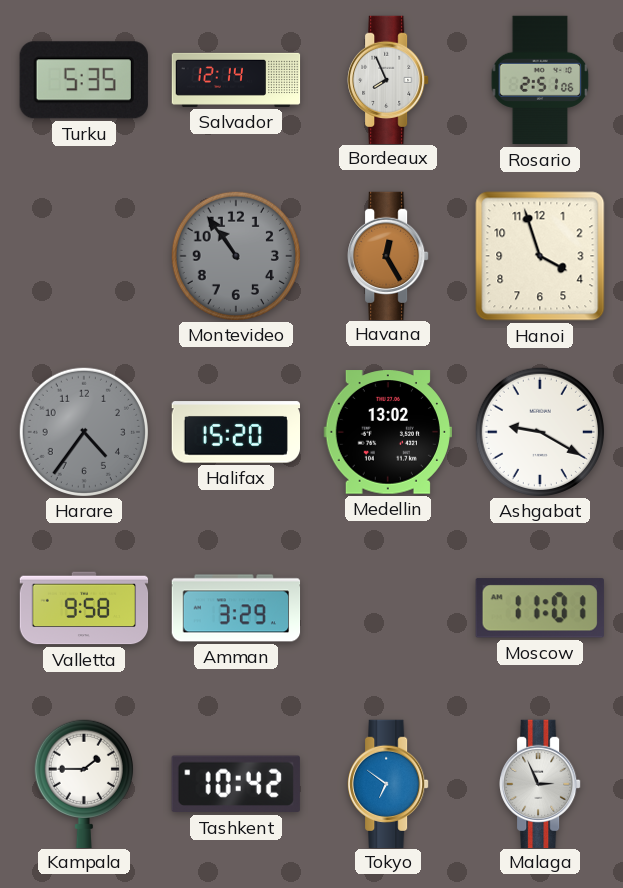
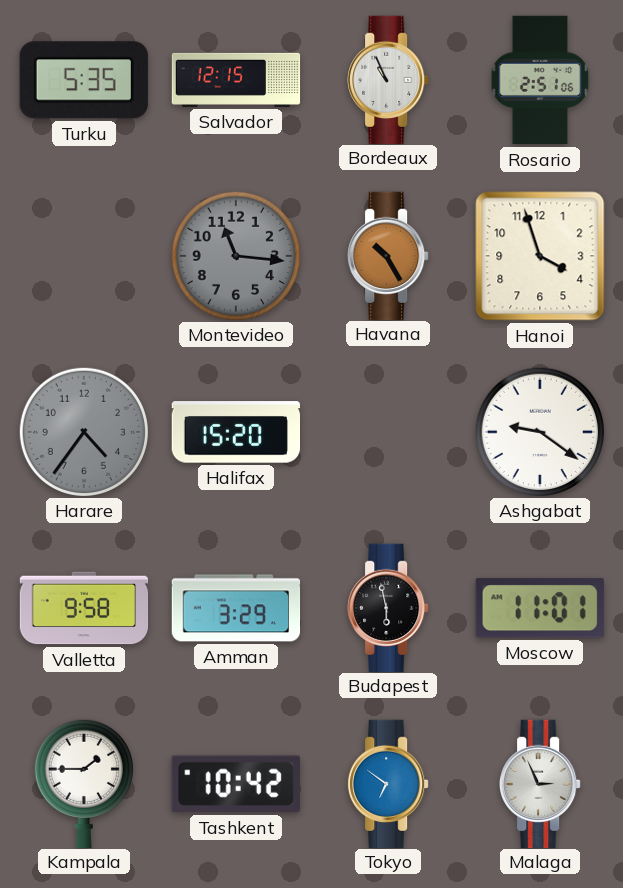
Salvador: 12:14 -> 12:15
Bordeaux: 7:56 -> 10:56
Montevideo: 10:54 -> 11:16
Havana: 12:25 -> 10:25
Medellin: 13:02 -> none
Ashgabat: 9:20 -> 9:21
Budapest: none -> 5:58
